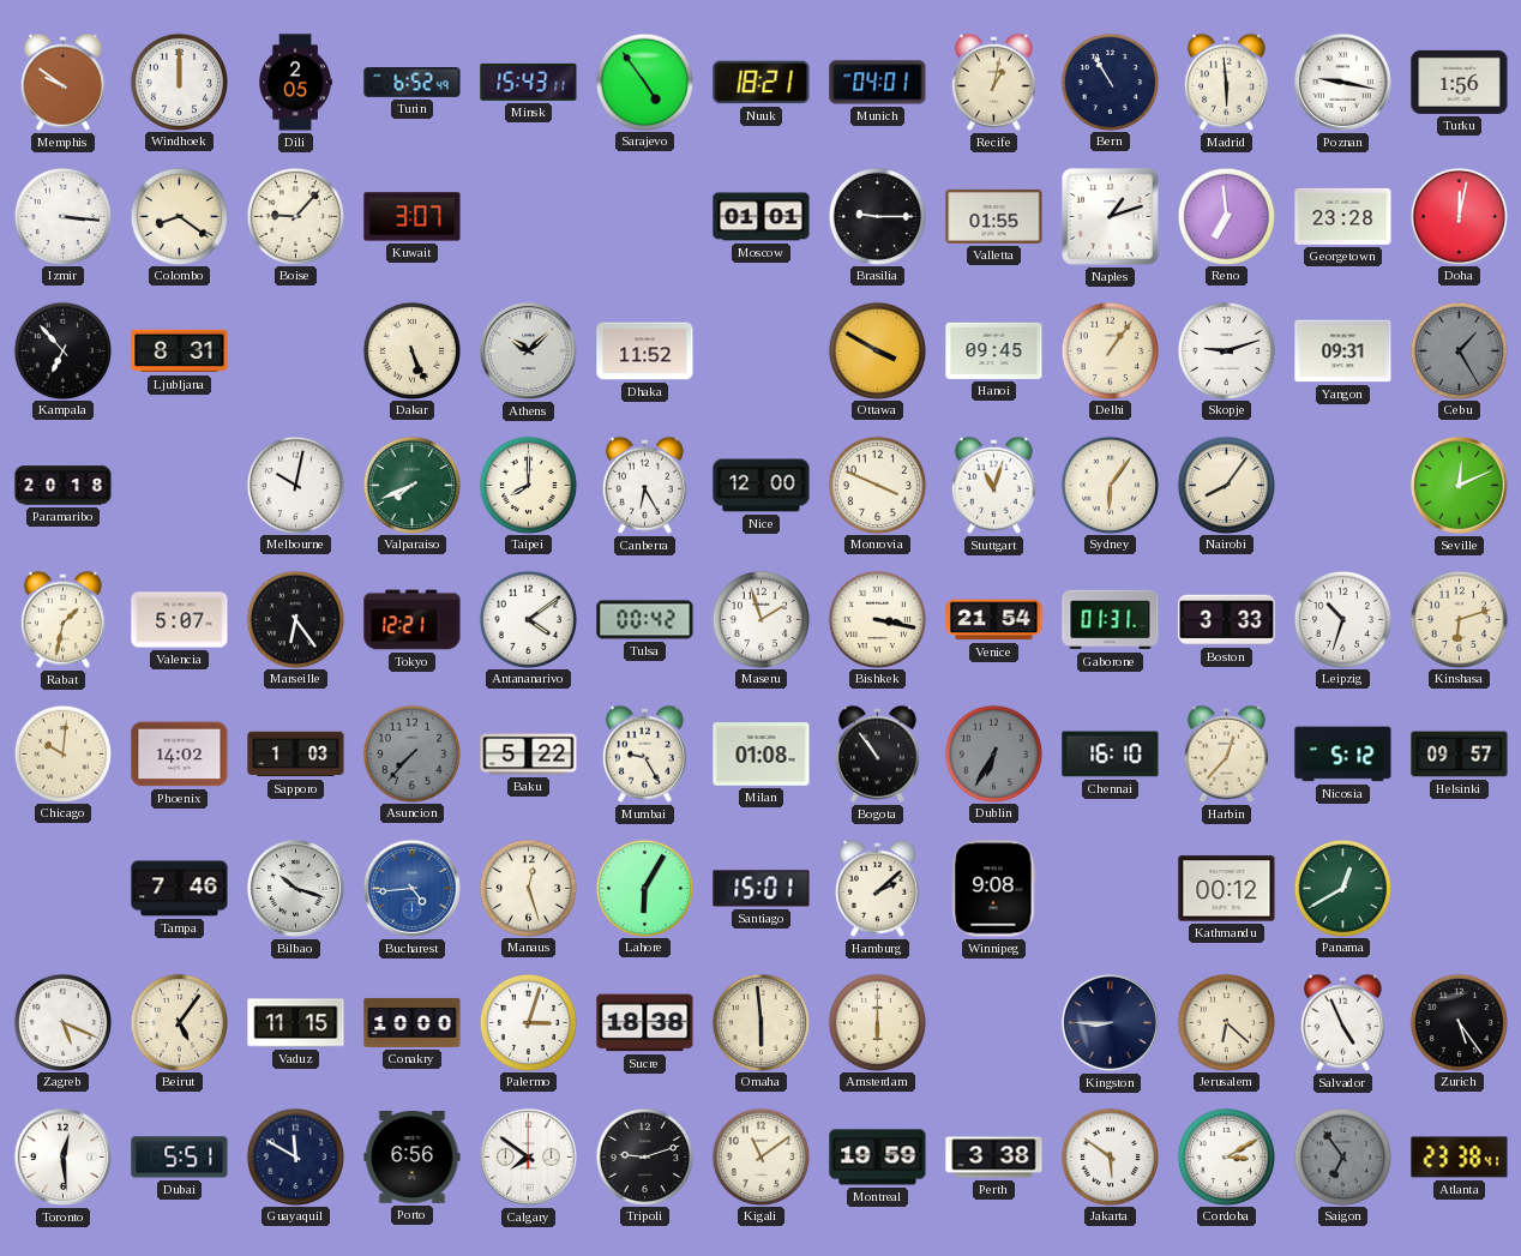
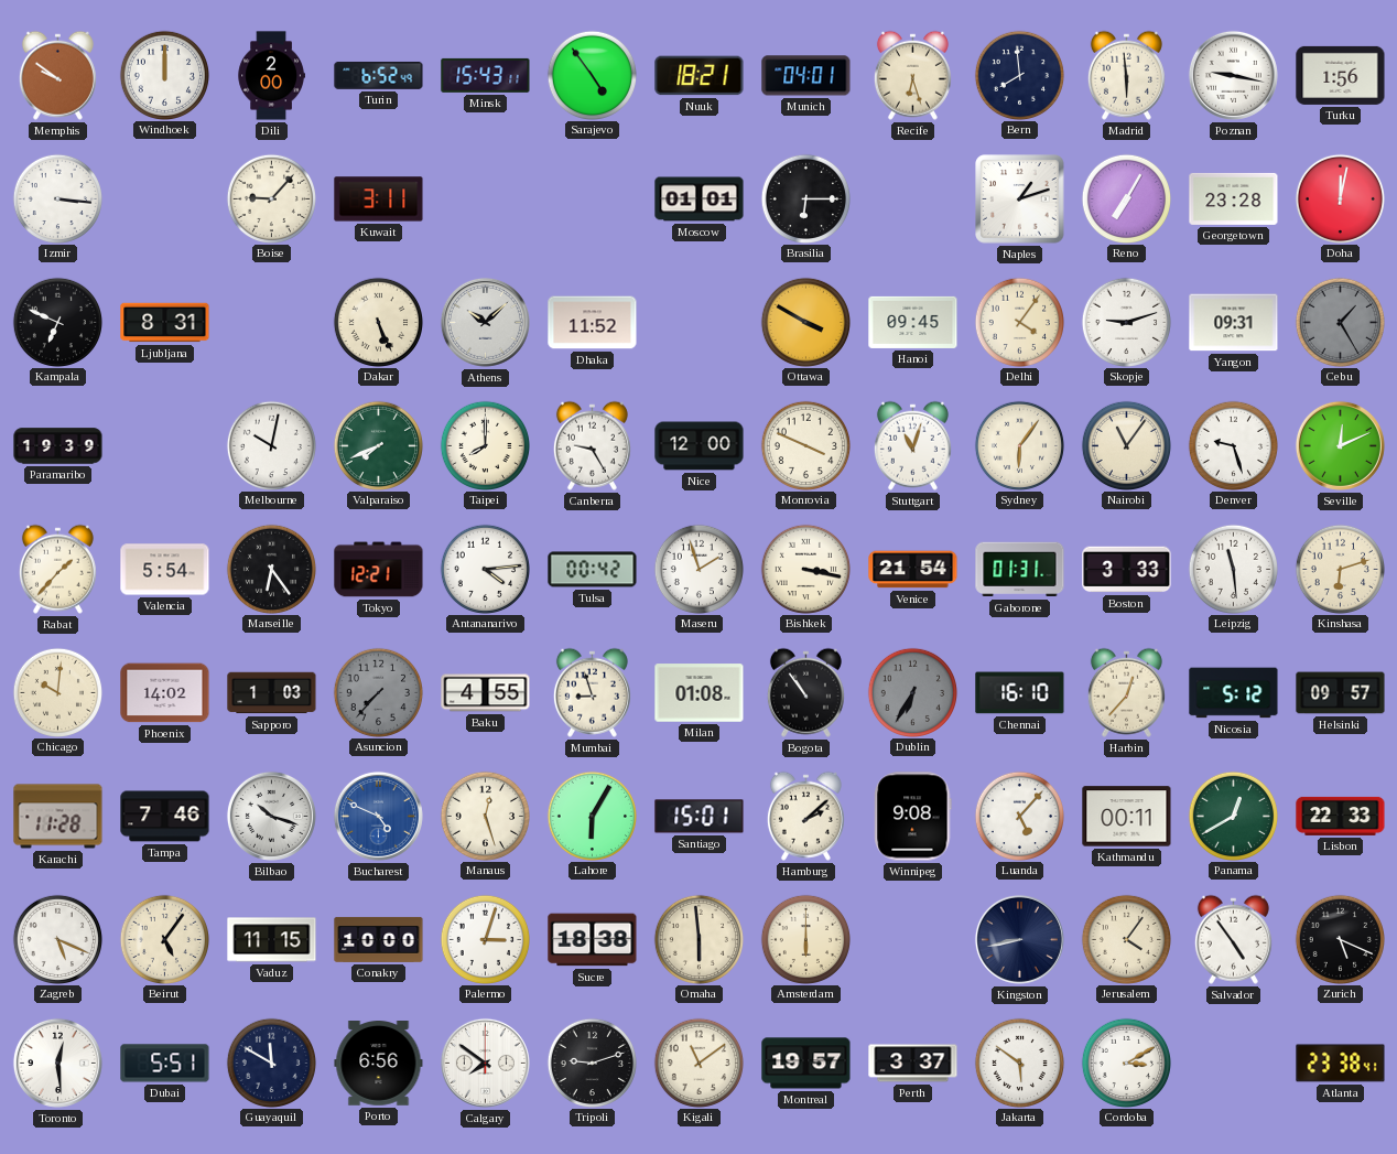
Dili: 2:05 -> 2:00
Recife: 1:02 -> 6:27
Bern: 10:55 -> 7:59
Colombo: 8:21 -> none
Kuwait: 3:07 -> 3:11
Brasilia: 9:15 -> 6:15
Valletta: 01:55 -> none
Reno: 6:59 -> 7:05
Kampala: 6:53 -> 6:49
Delhi: 1:06 -> 4:06
Paramaribo: 20:18 -> 19:39
Canberra: 6:25 -> 9:25
Nairobi: 8:06 -> 11:06
Denver: none -> 9:27
Rabat: 1:32 -> 1:37
Valencia: 5:07 -> 5:54
Antananarivo: 4:09 -> 4:14
Leipzig: 10:33 -> 11:29
Baku: 5:22 -> 4:55
Mumbai: 9:25 -> 8:57
Karachi: none -> 11:28
Bucharest: 4:44 -> 4:49
Luanda: none -> 5:07
Kathmandu: 00:12 -> 00:11
Lisbon: none -> 22:33
Kingston: 8:45 -> 8:43
Jerusalem: 6:22 -> 4:06
Salvador: 4:56 -> 4:54
Zurich: 5:24 -> 5:19
Montreal: 19:59 -> 19:57
Perth: 3:38 -> 3:37
Saigon: 6:54 -> none
